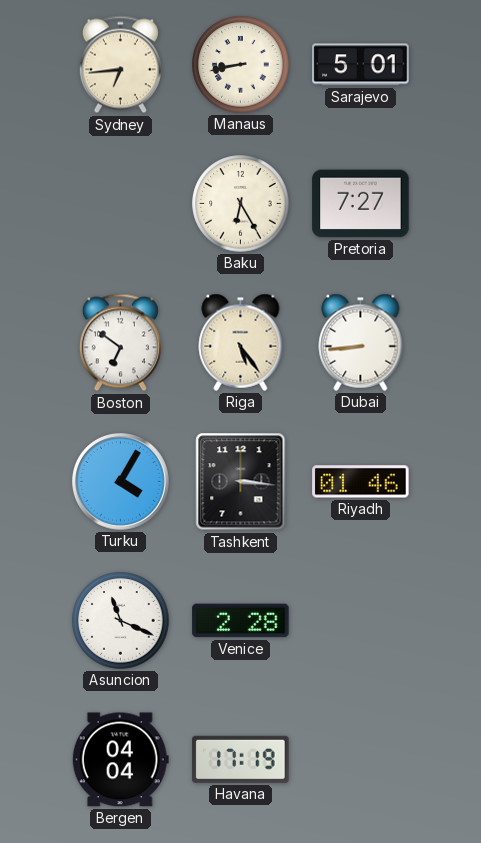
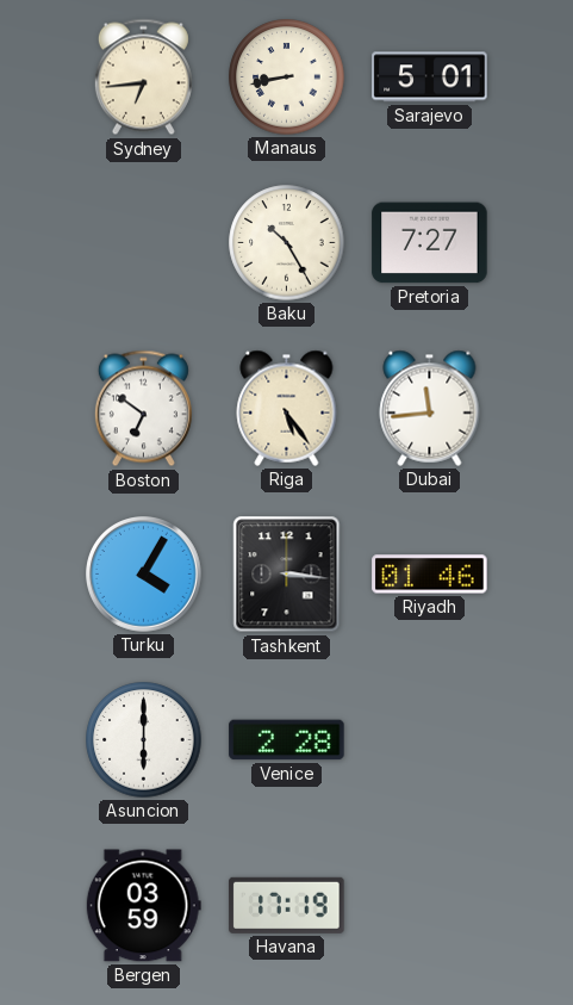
Baku: 6:25 -> 10:25
Dubai: 8:44 -> 11:44
Asuncion: 11:19 -> 6:00
Bergen: 04:04 -> 03:59
